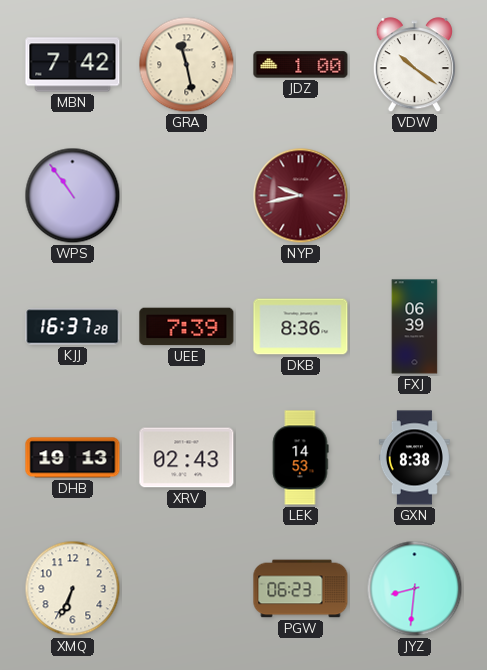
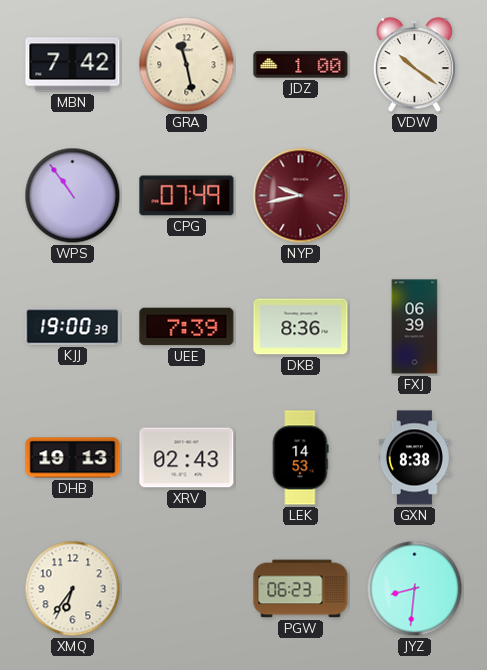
CPG: none -> 07:49
KJJ: 16:37 -> 19:00
XMQ: 6:34 -> 6:36
